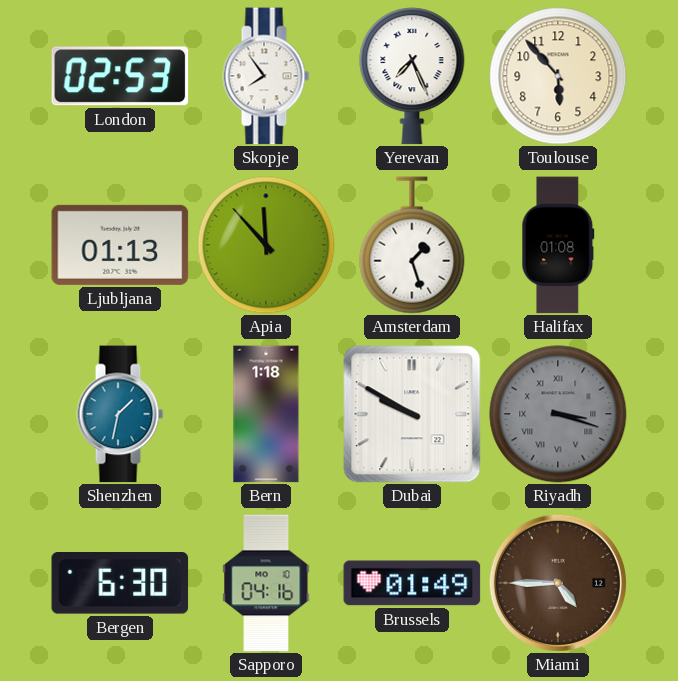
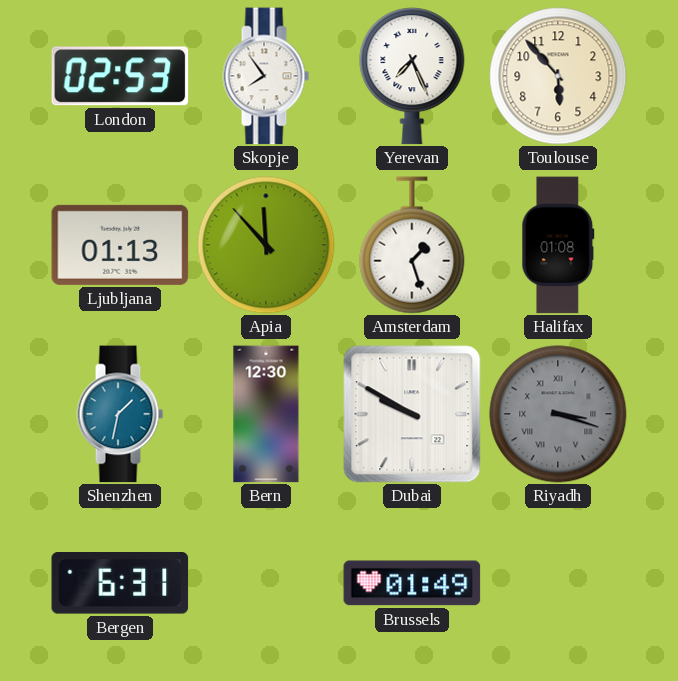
Bern: 1:18 -> 12:30
Bergen: 6:30 -> 6:31
Sapporo: 04:16 -> none
Miami: 4:45 -> none
